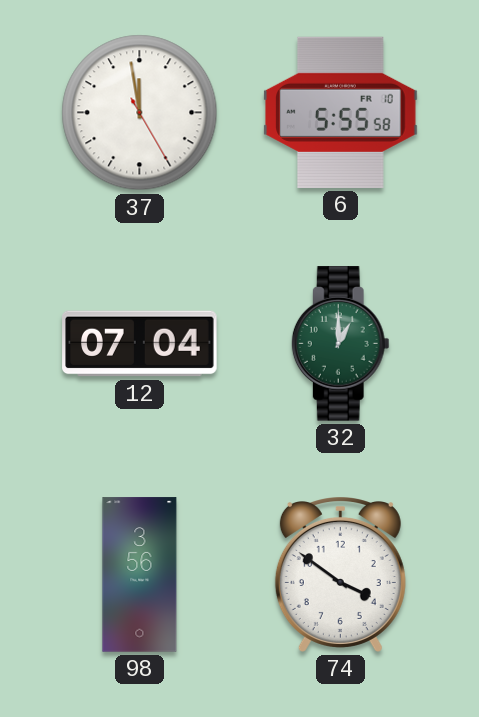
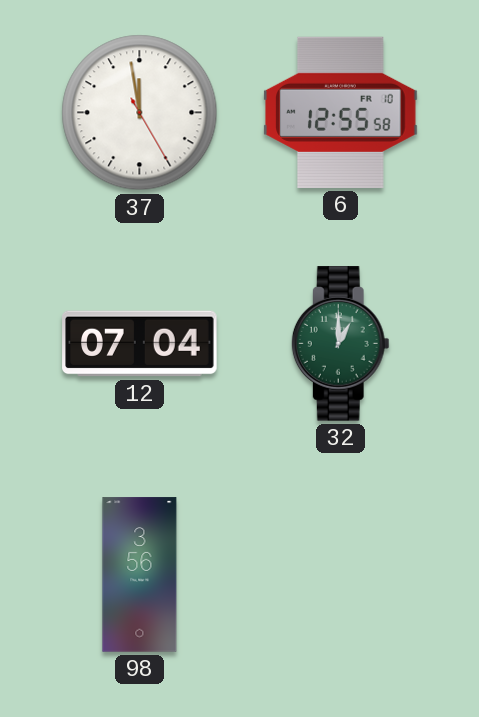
6: 5:55 -> 12:55
74: 3:51 -> none
